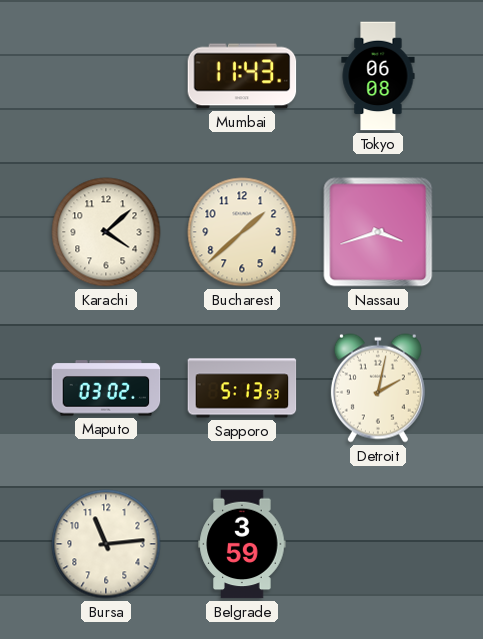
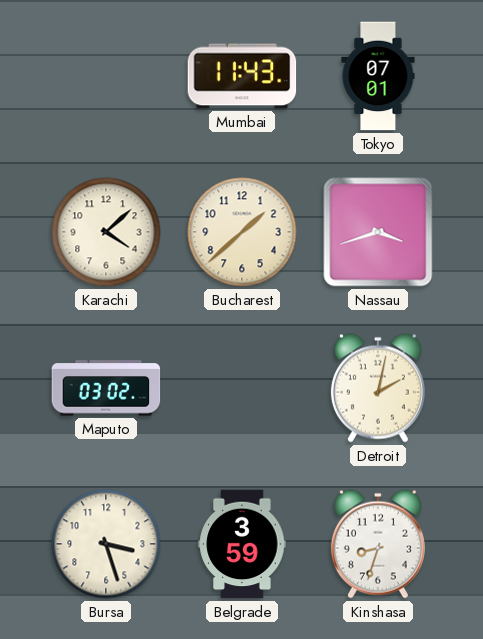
Tokyo: 06:08 -> 07:01
Sapporo: 5:13 -> none
Bursa: 11:14 -> 3:27
Kinshasa: none -> 8:33
